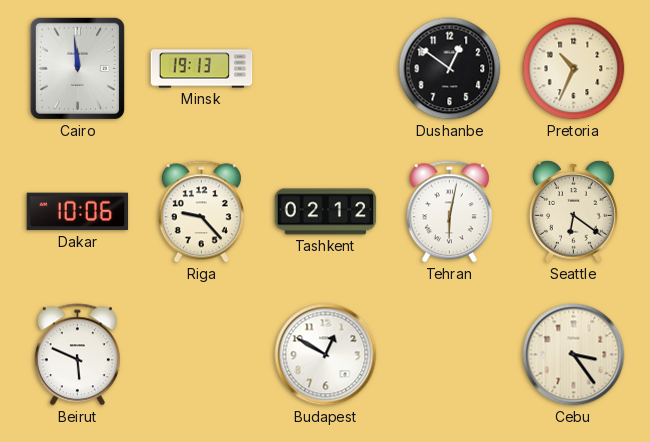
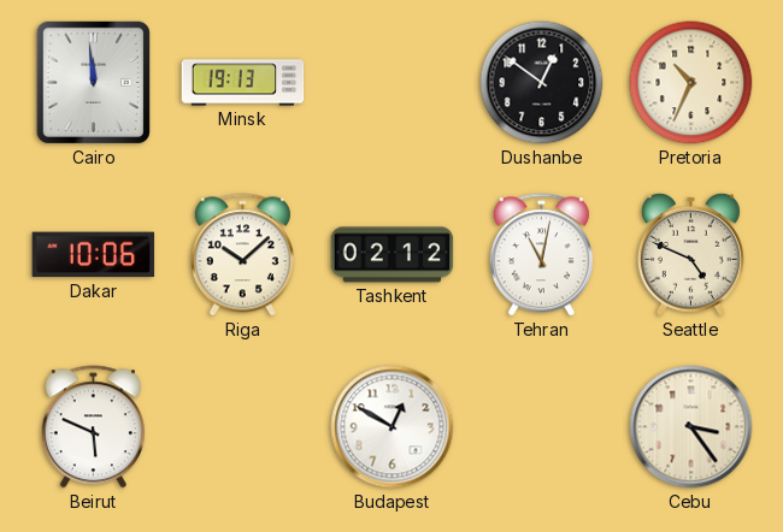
Riga: 9:23 -> 10:08
Tehran: 6:02 -> 11:02
Seattle: 6:21 -> 4:49
